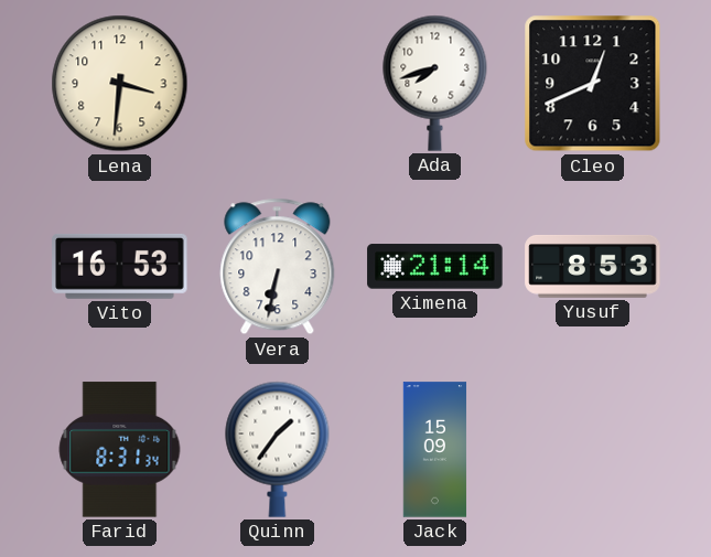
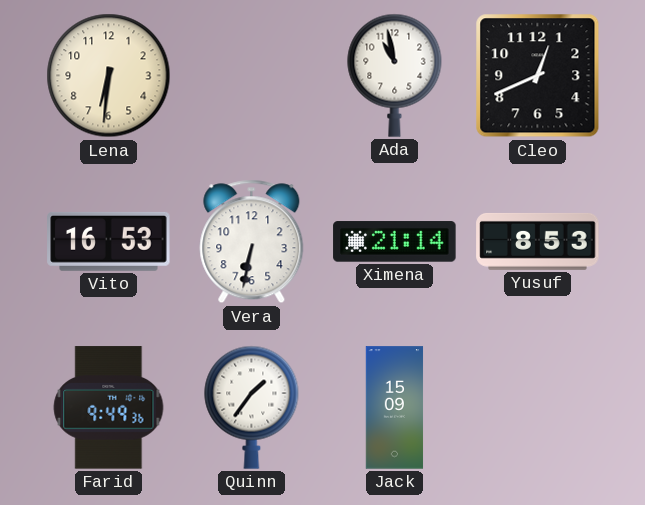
Lena: 3:31 -> 6:31
Ada: 7:42 -> 10:58
Farid: 8:31 -> 9:49
